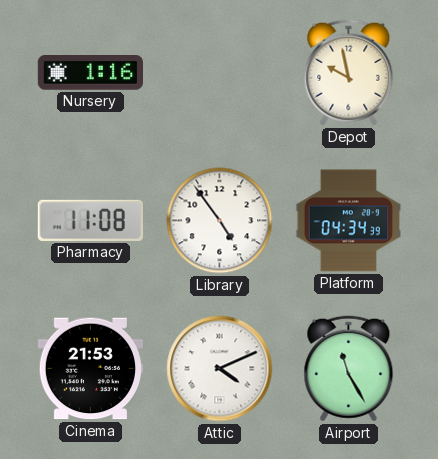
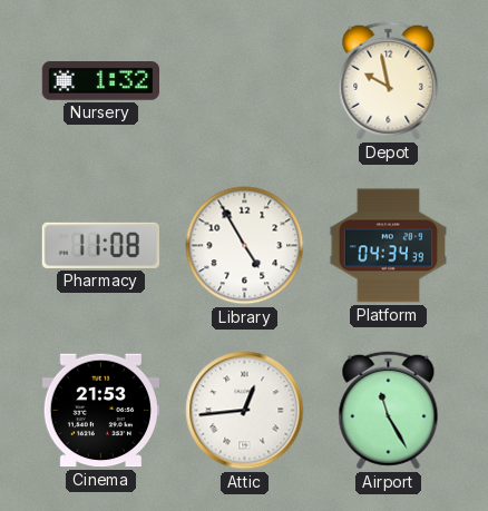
Nursery: 1:16 -> 1:32
Library: 4:54 -> 4:55
Attic: 4:11 -> 12:44
